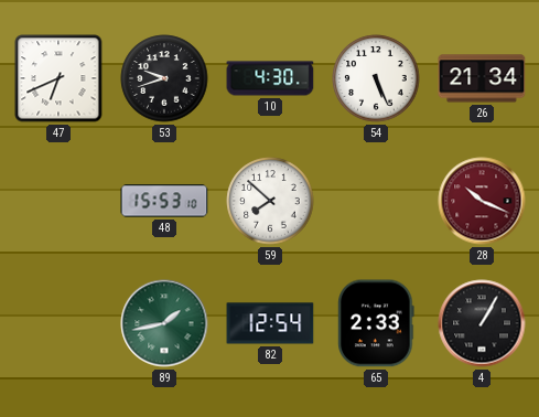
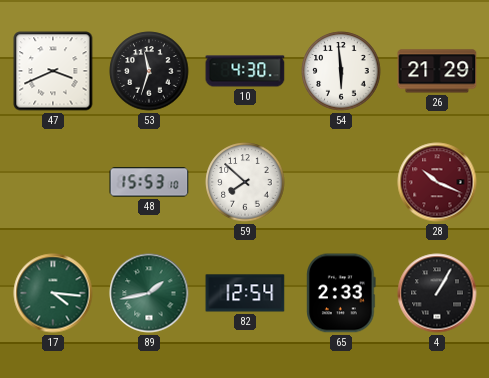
47: 6:41 -> 3:41
53: 9:42 -> 11:33
54: 5:26 -> 5:59
26: 21:34 -> 21:29
17: none -> 4:16
